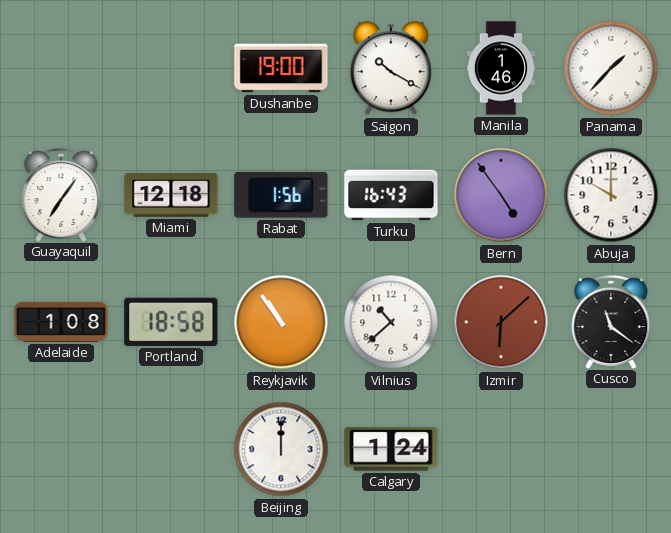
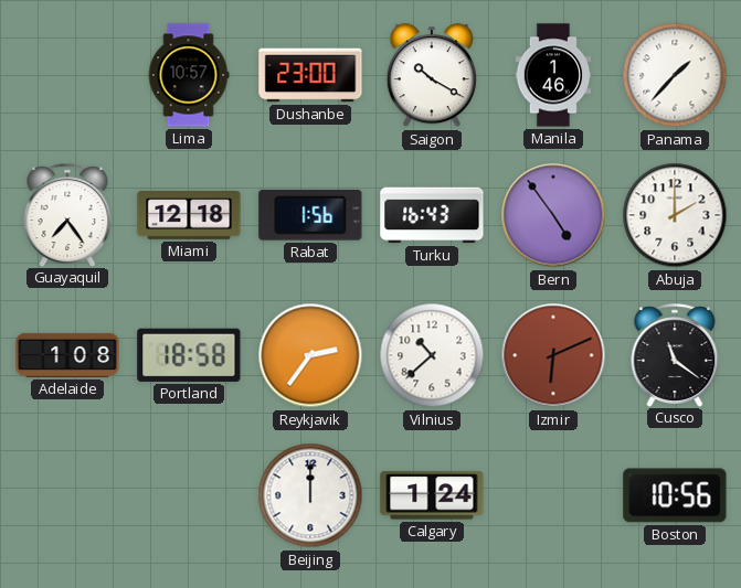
Lima: none -> 10:57
Dushanbe: 19:00 -> 23:00
Guayaquil: 7:06 -> 7:24
Abuja: 10:00 -> 2:00
Reykjavik: 10:54 -> 2:36
Izmir: 6:08 -> 6:11
Boston: none -> 10:56
